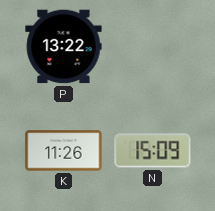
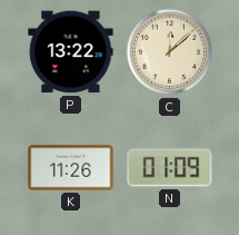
C: none -> 12:08
N: 15:09 -> 01:09
